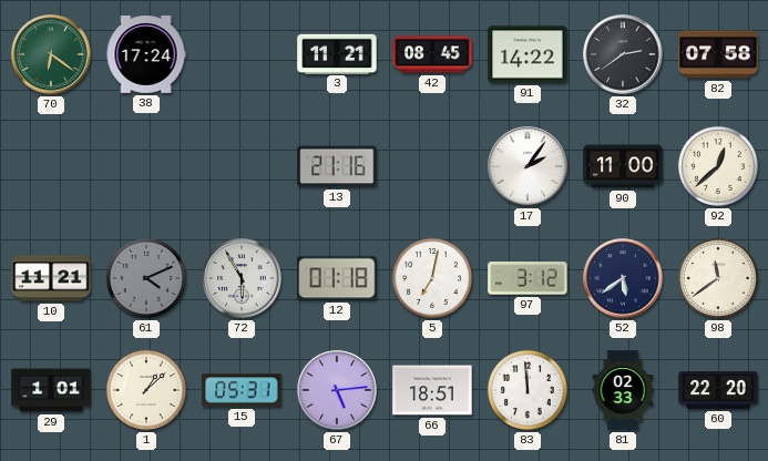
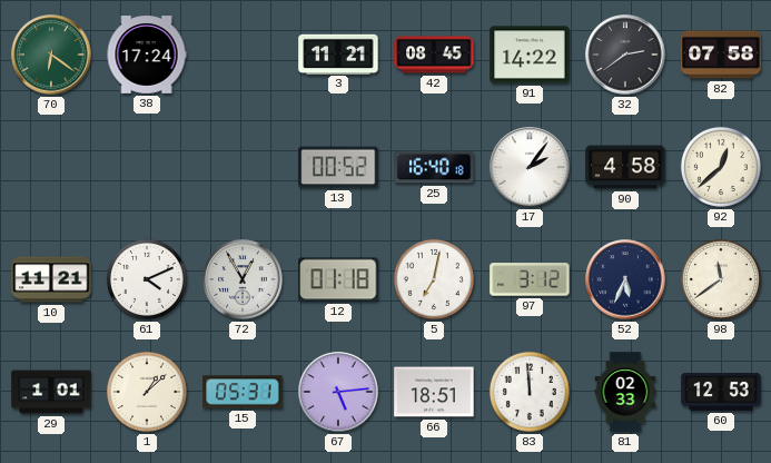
13: 21:16 -> 00:52
25: none -> 16:40
90: 11:00 -> 4:58
61 dial: grey -> white
72: 5:55 -> 12:55
52: 5:39 -> 5:34
60: 22:20 -> 12:53
